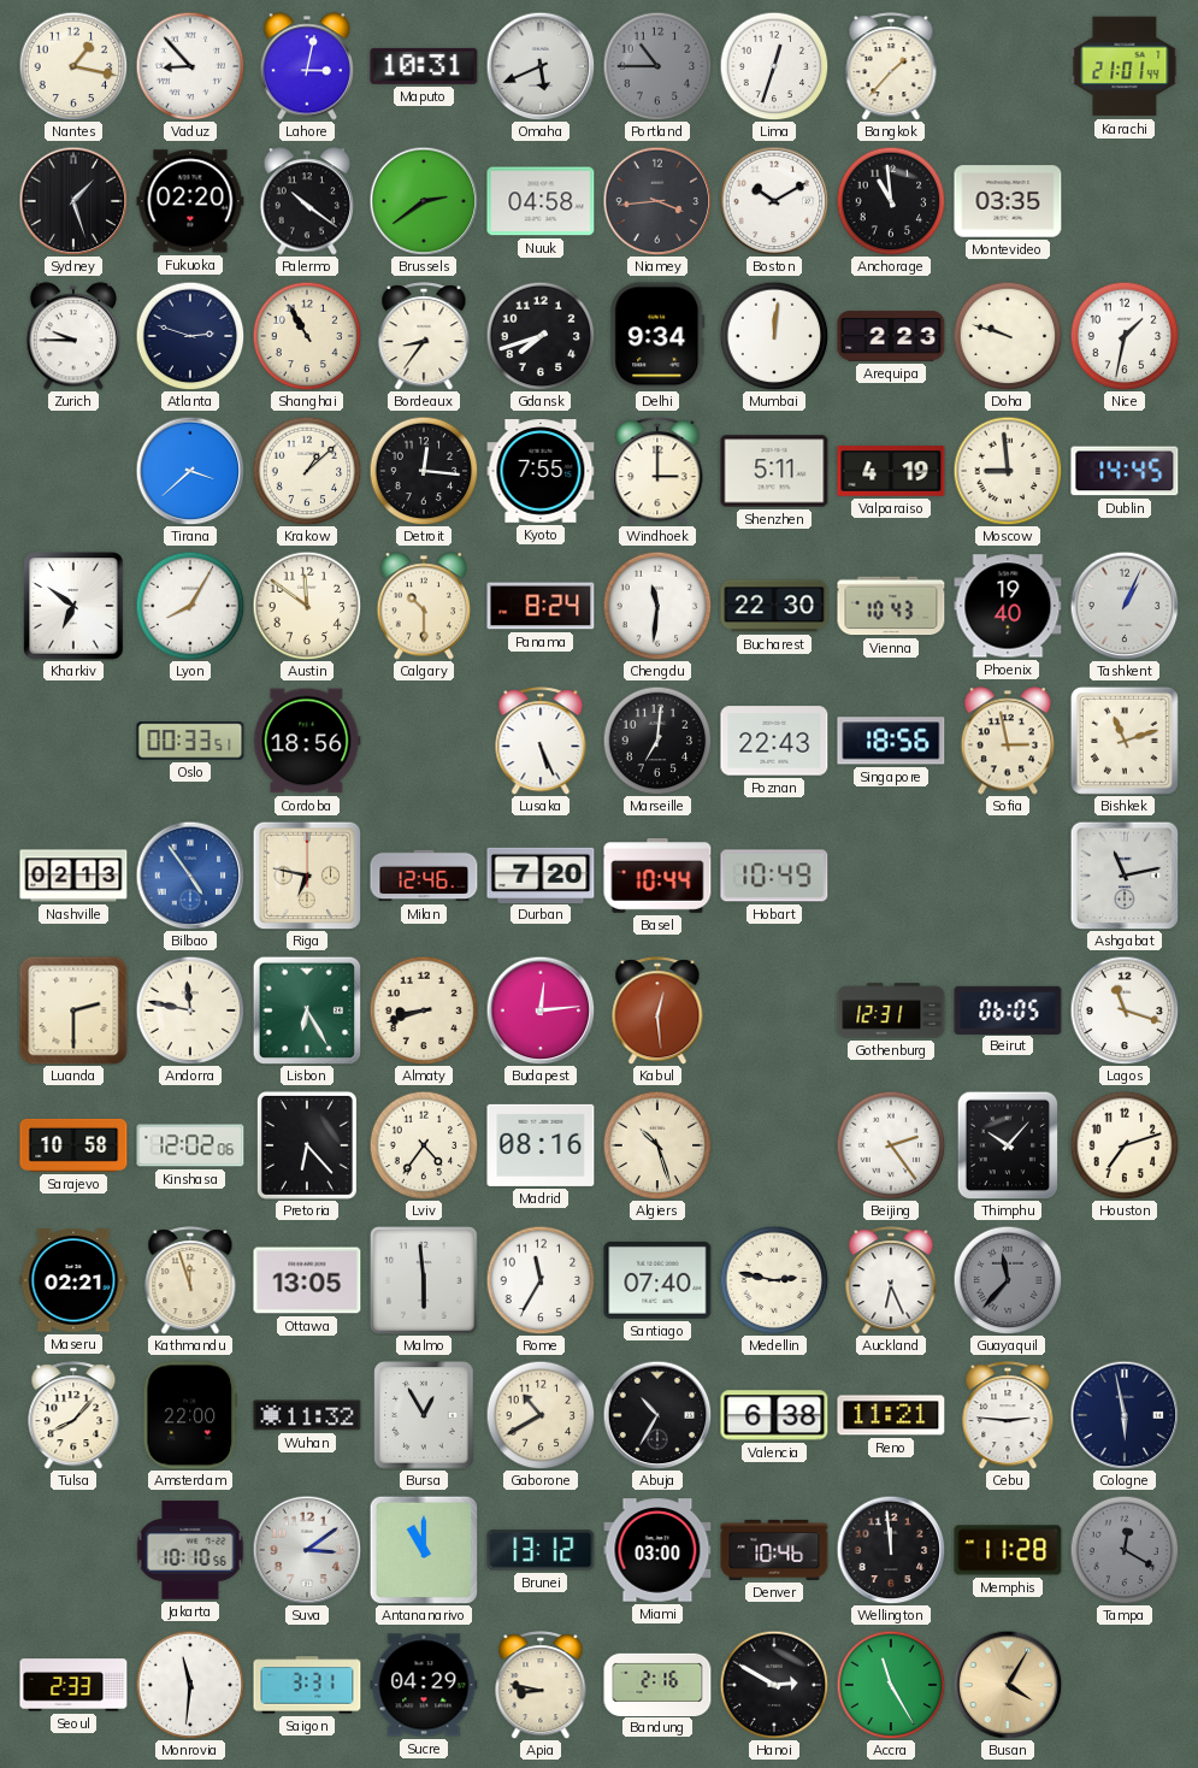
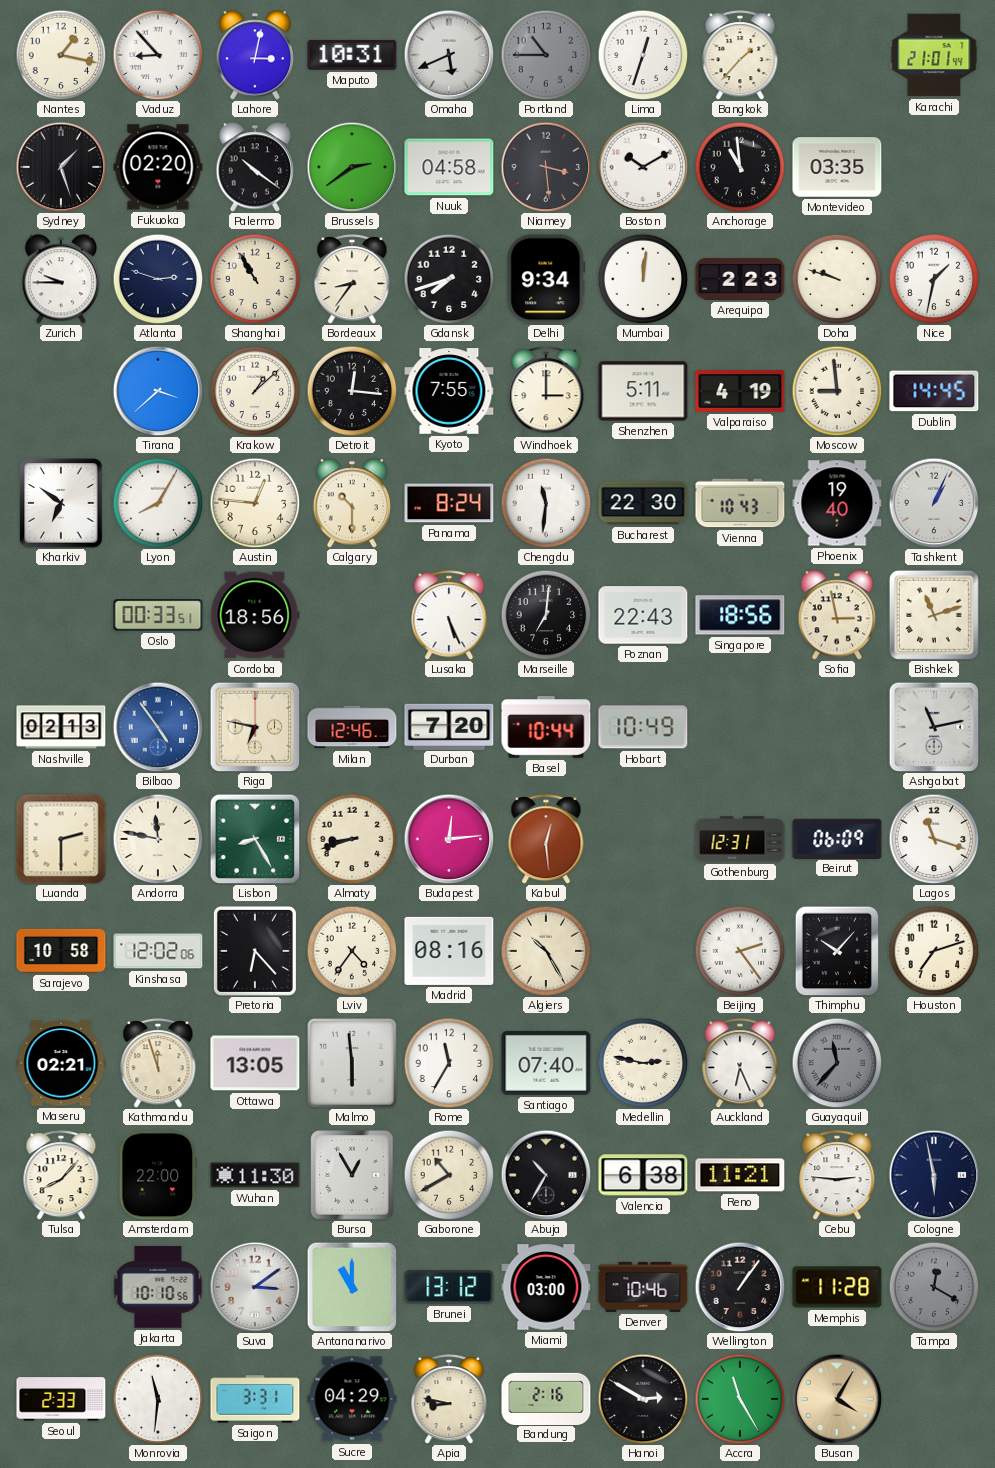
Niamey: 3:44 -> 3:29
Austin: 11:51 -> 12:46
Lisbon: 6:25 -> 8:25
Beirut: 06:05 -> 06:09
Algiers: 10:27 -> 10:25
Wuhan: 11:32 -> 11:30
Wellington: 11:59 -> 1:06
